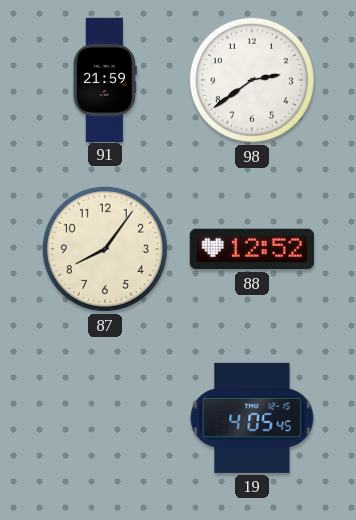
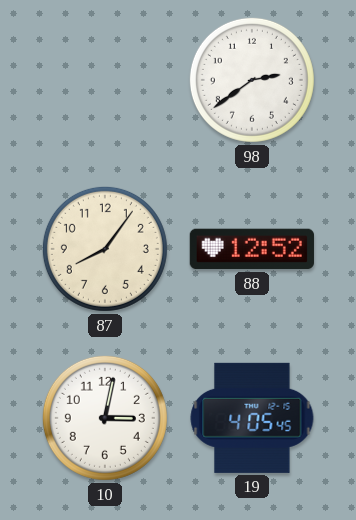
91: 21:59 -> none
10: none -> 3:02
